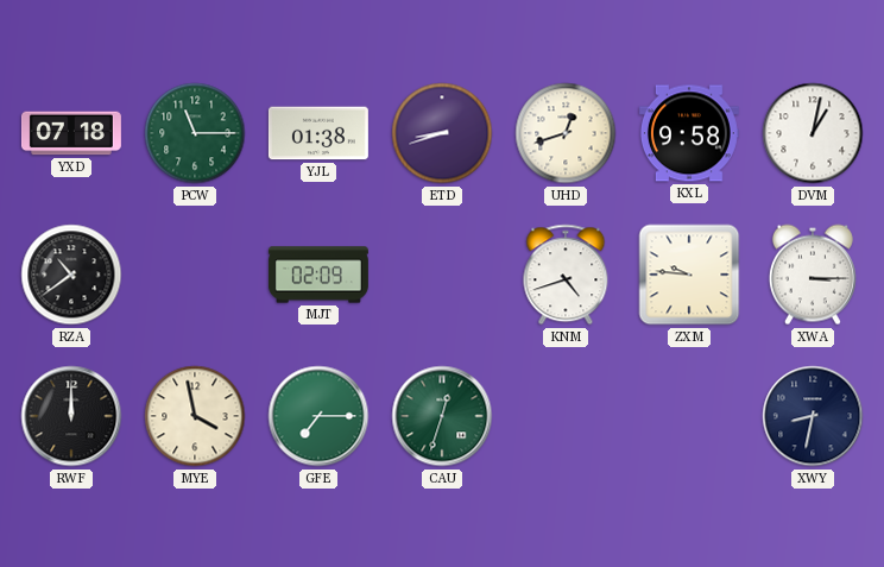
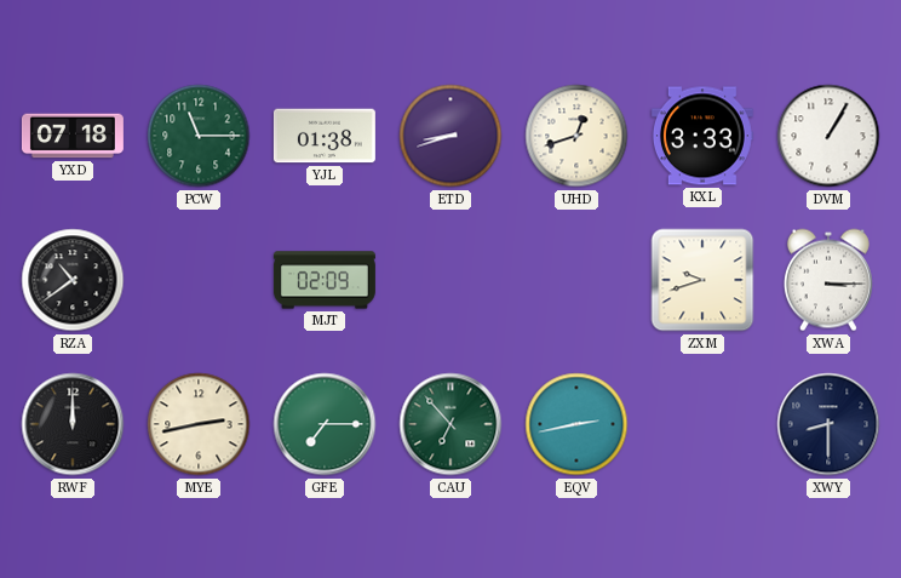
KXL: 9:58 -> 3:33
DVM: 1:02 -> 1:05
KNM: 4:42 -> none
ZXM: 9:46 -> 9:42
MYE: 3:58 -> 2:43
CAU: 12:33 -> 6:53
EQV: none -> 2:43
XWY: 8:32 -> 8:30
